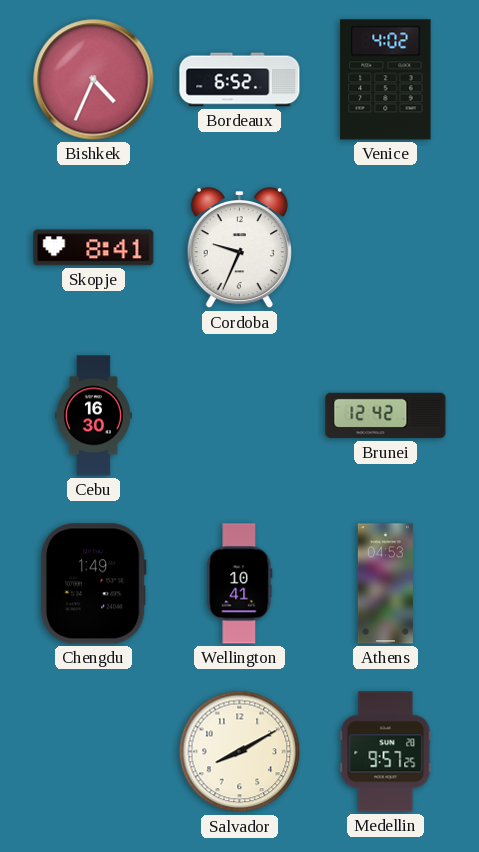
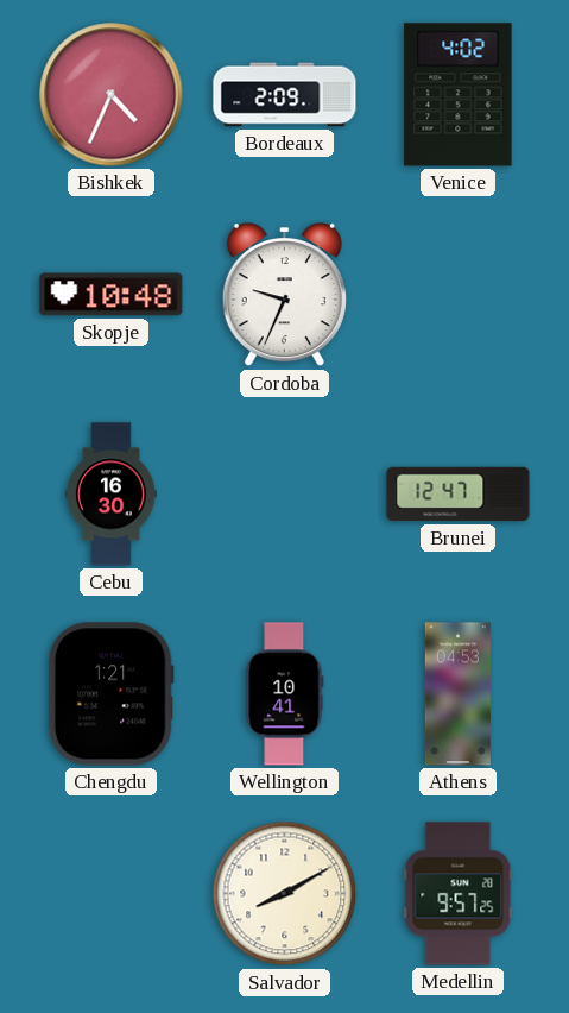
Bordeaux: 6:52 -> 2:09
Skopje: 8:41 -> 10:48
Brunei: 12:42 -> 12:47
Chengdu: 1:49 -> 1:21
